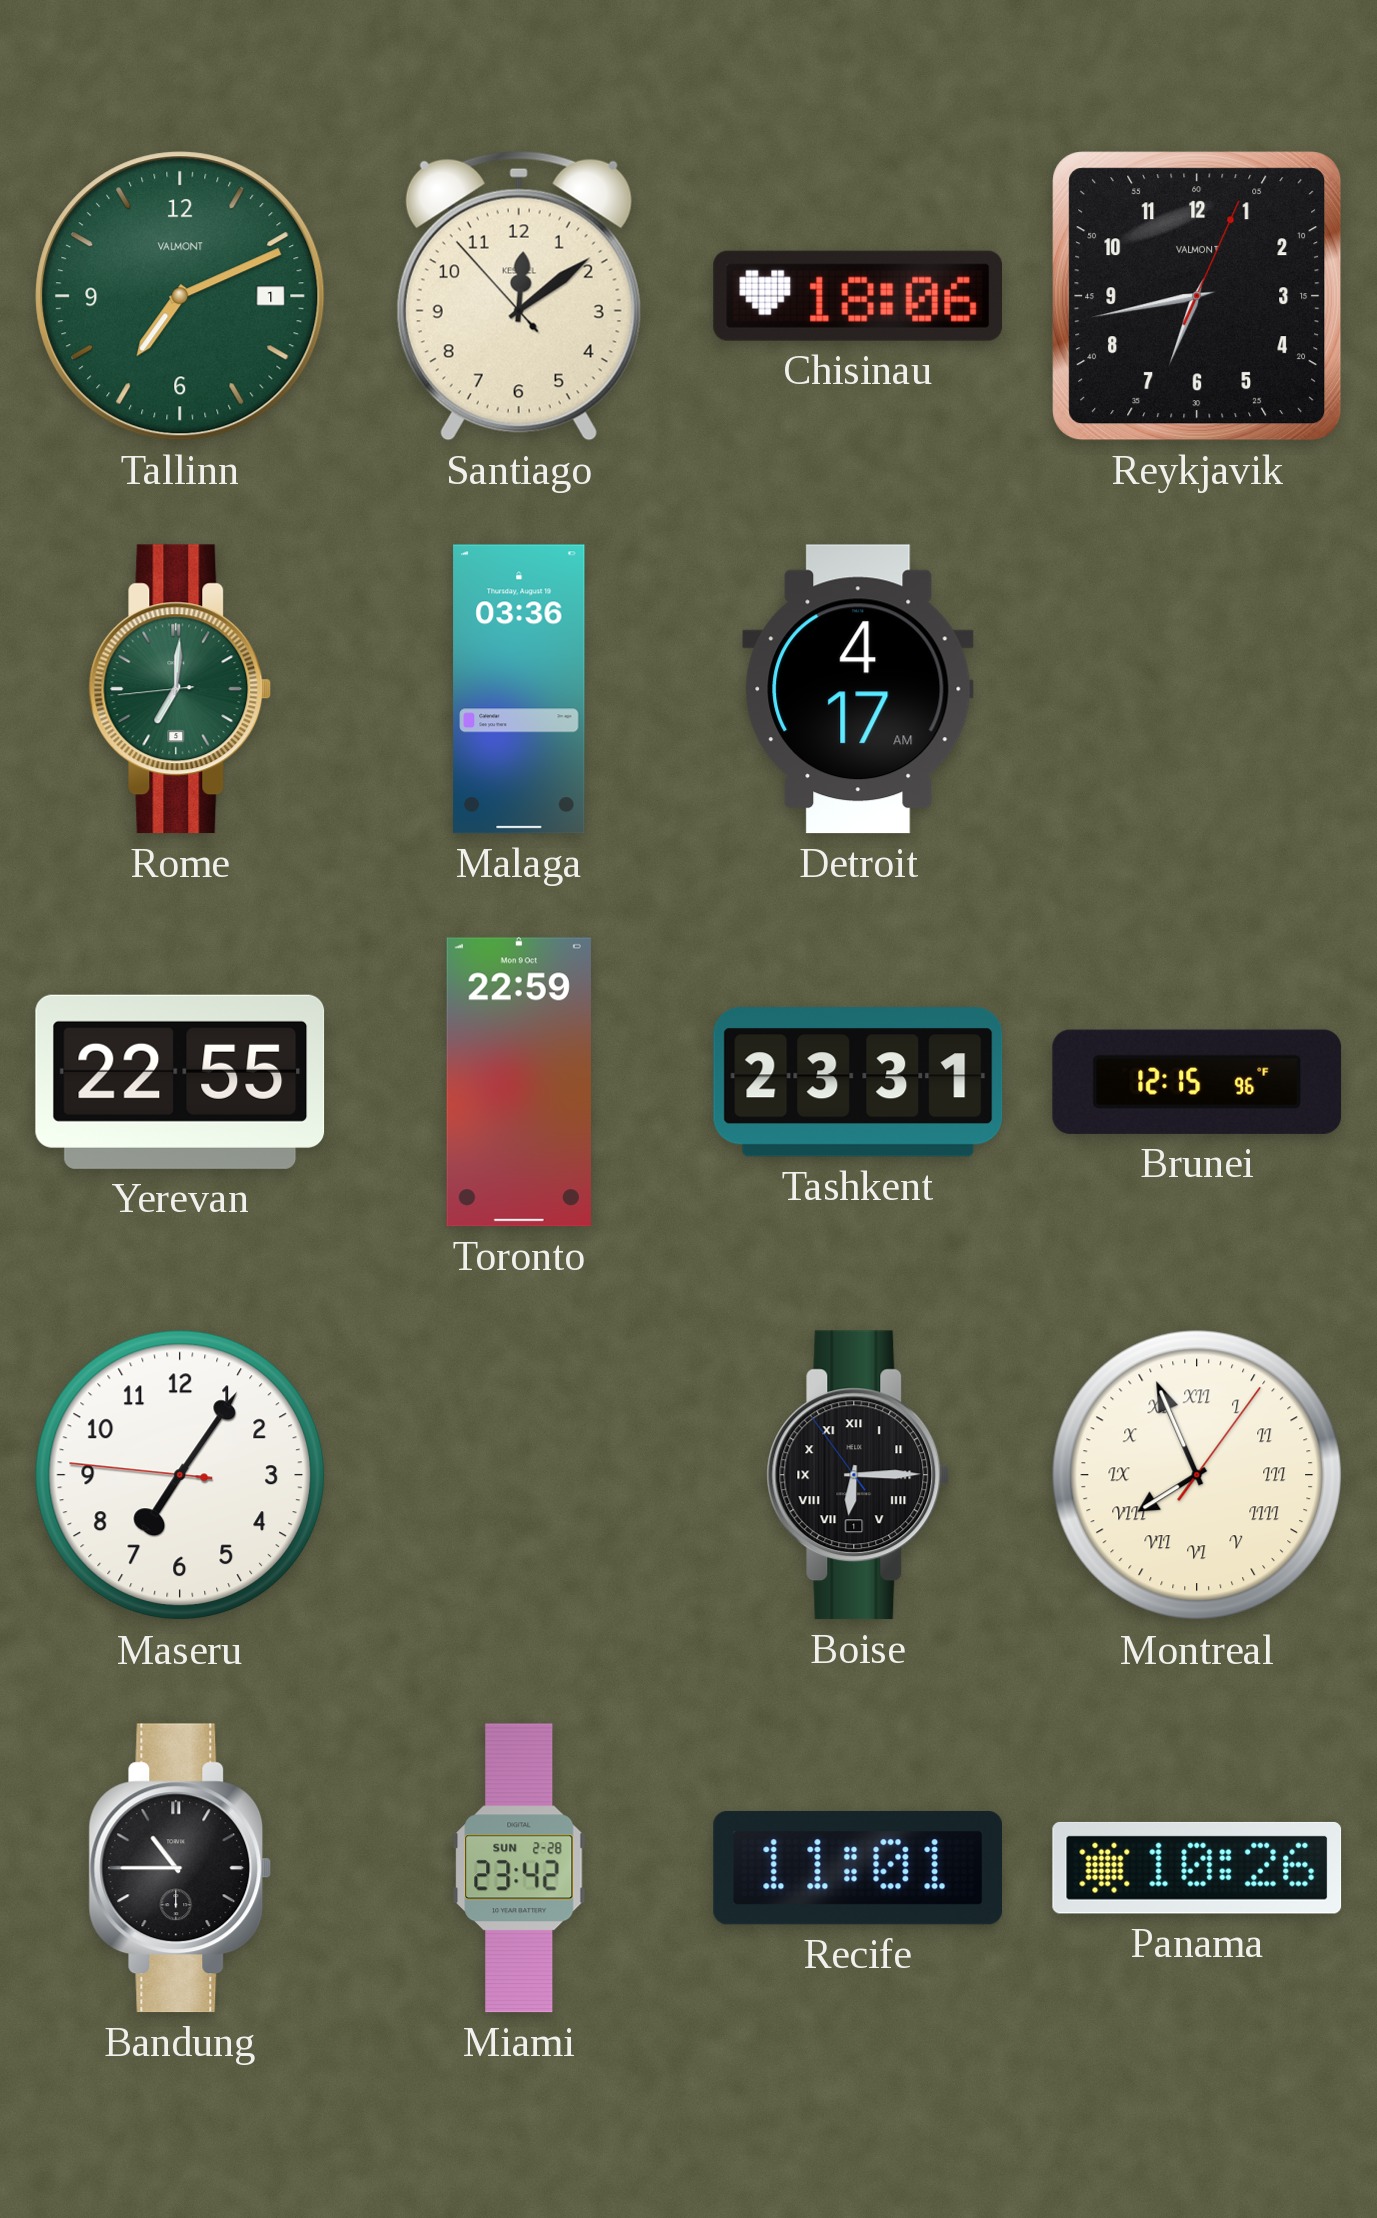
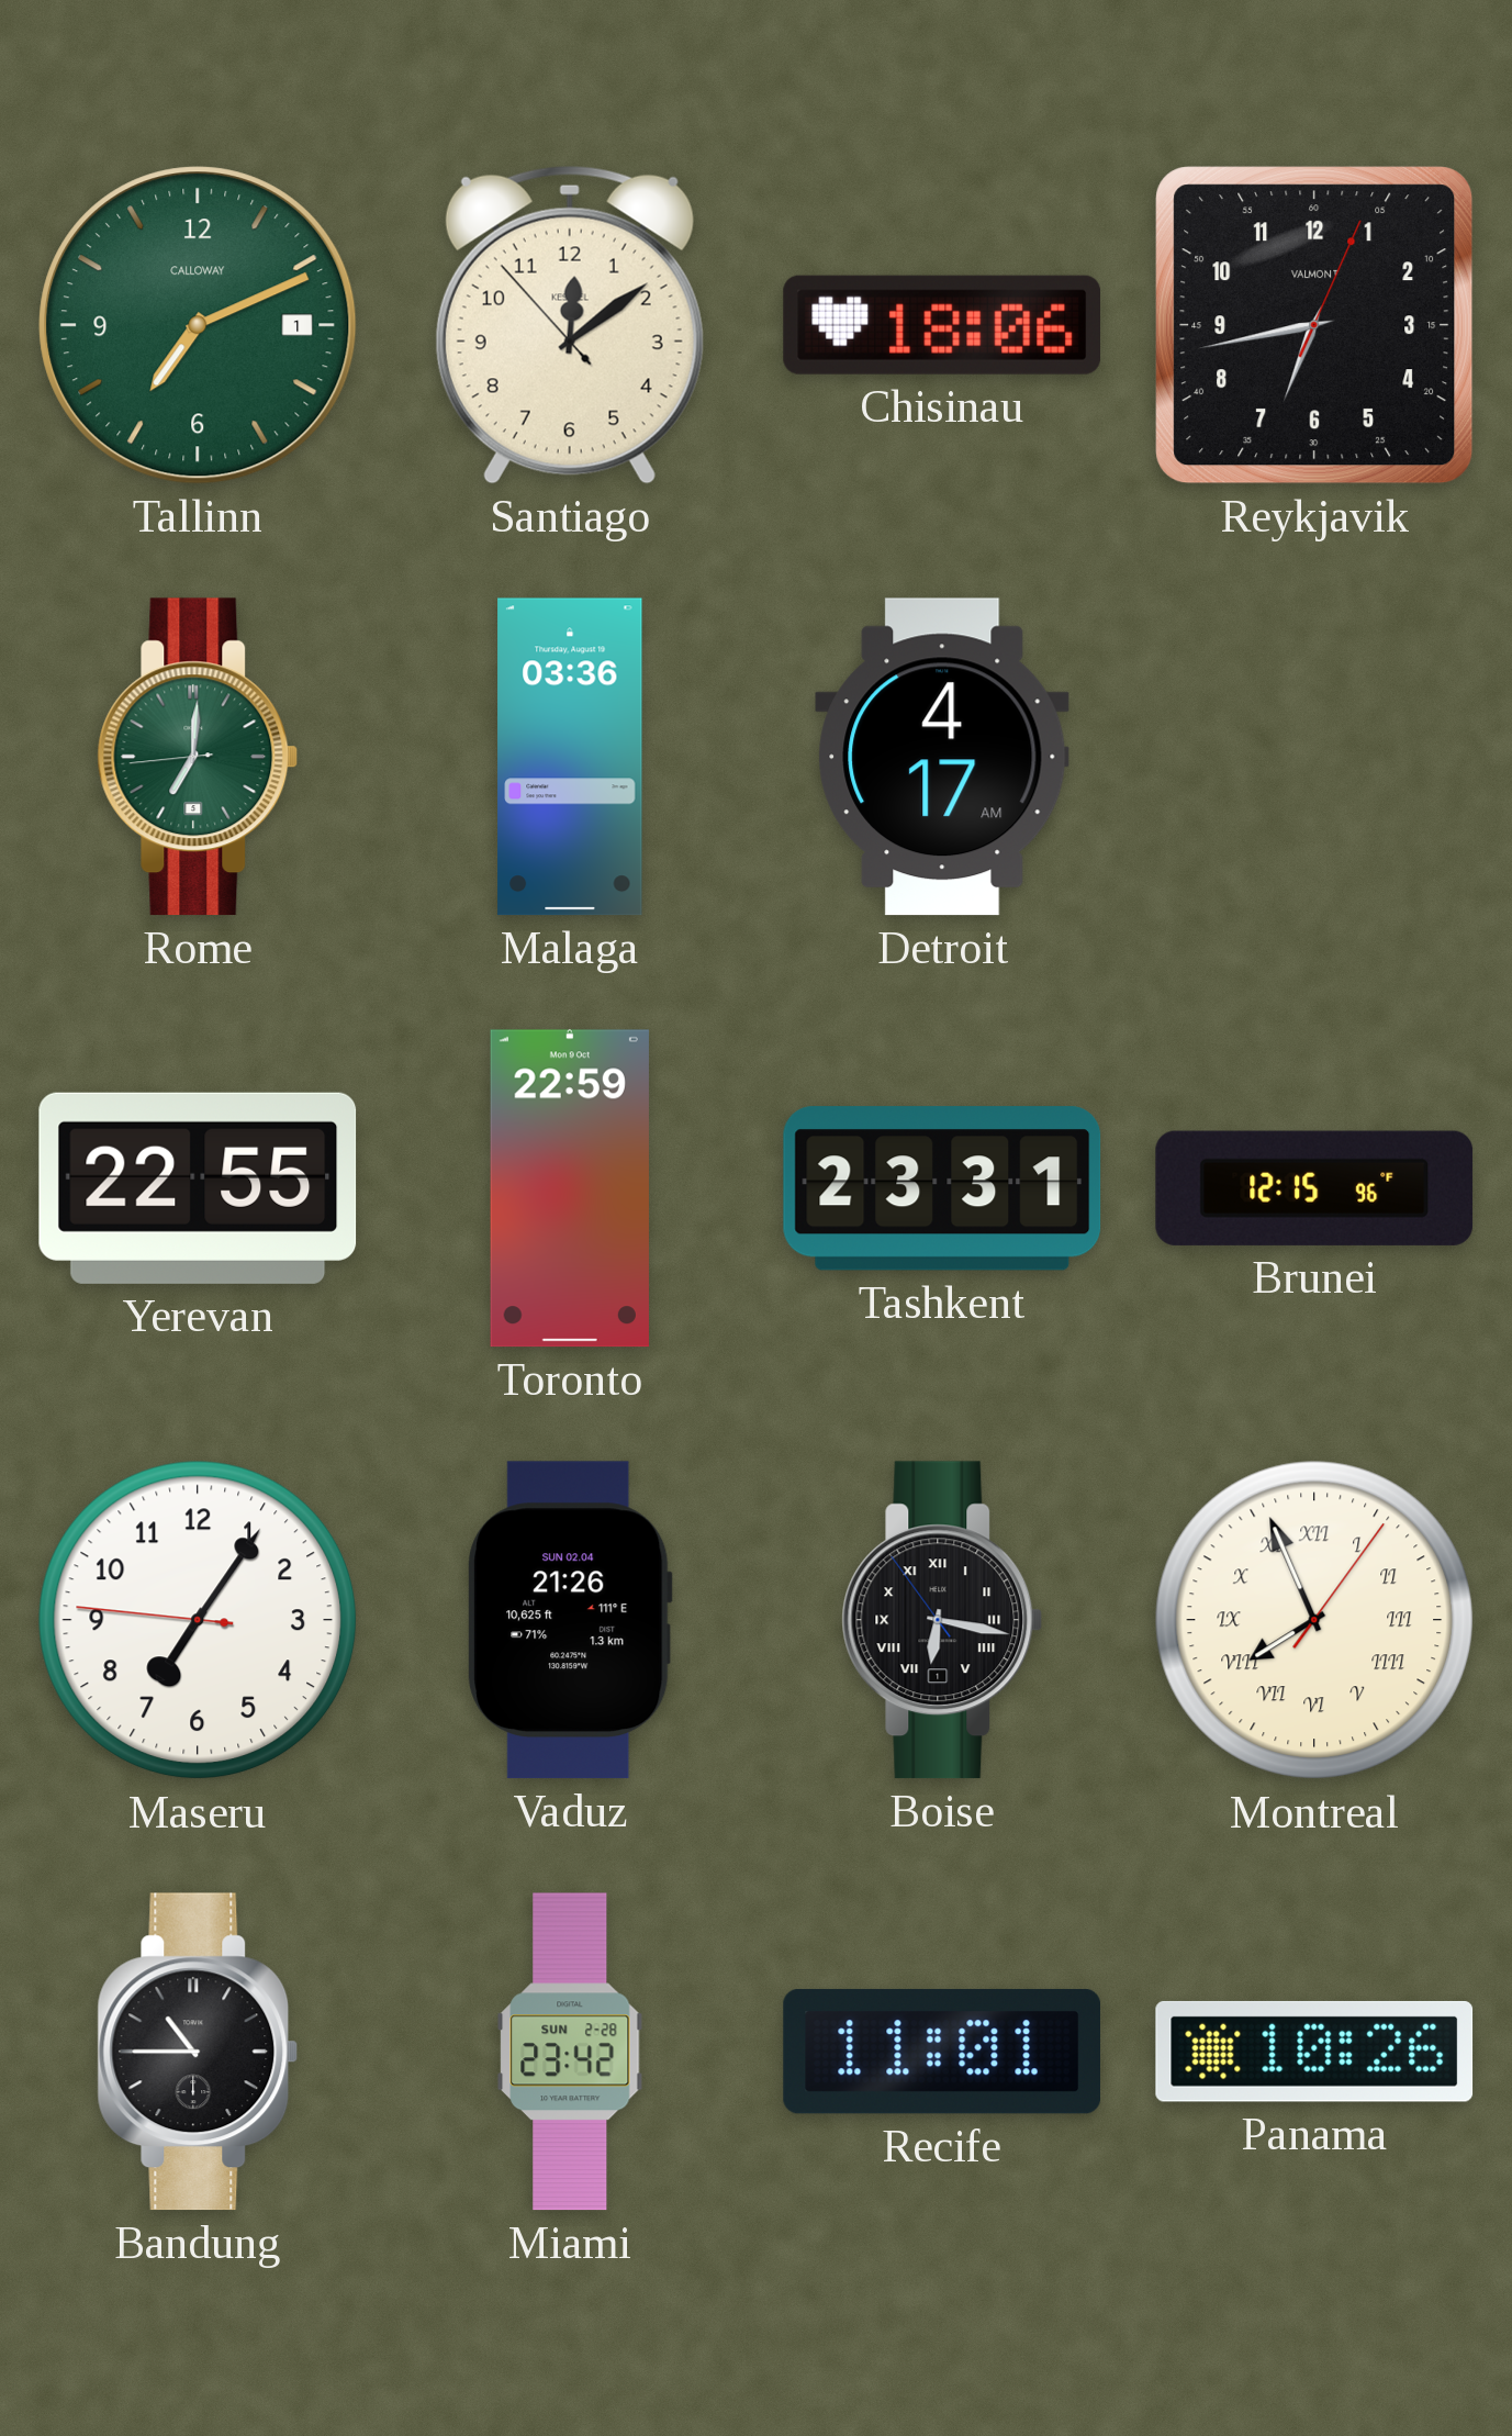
Tallinn brand: VALMONT -> CALLOWAY
Vaduz: none -> 21:26
Boise: 6:14 -> 6:16
